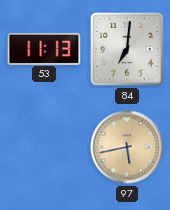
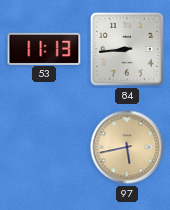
84: 7:01 -> 8:44
